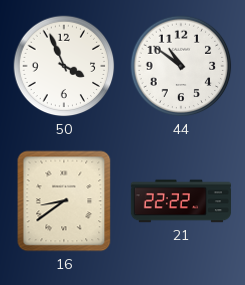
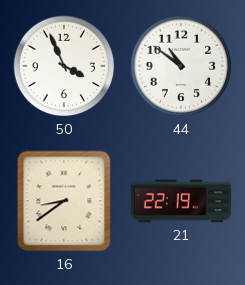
21: 22:22 -> 22:19
